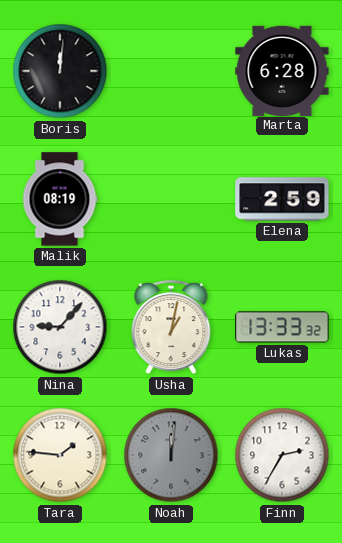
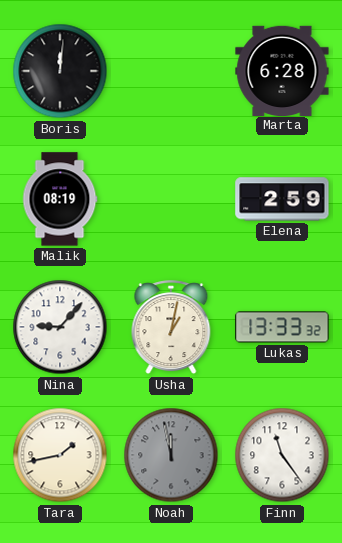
Tara: 1:46 -> 1:43
Noah: 12:01 -> 11:58
Finn: 2:35 -> 11:24
